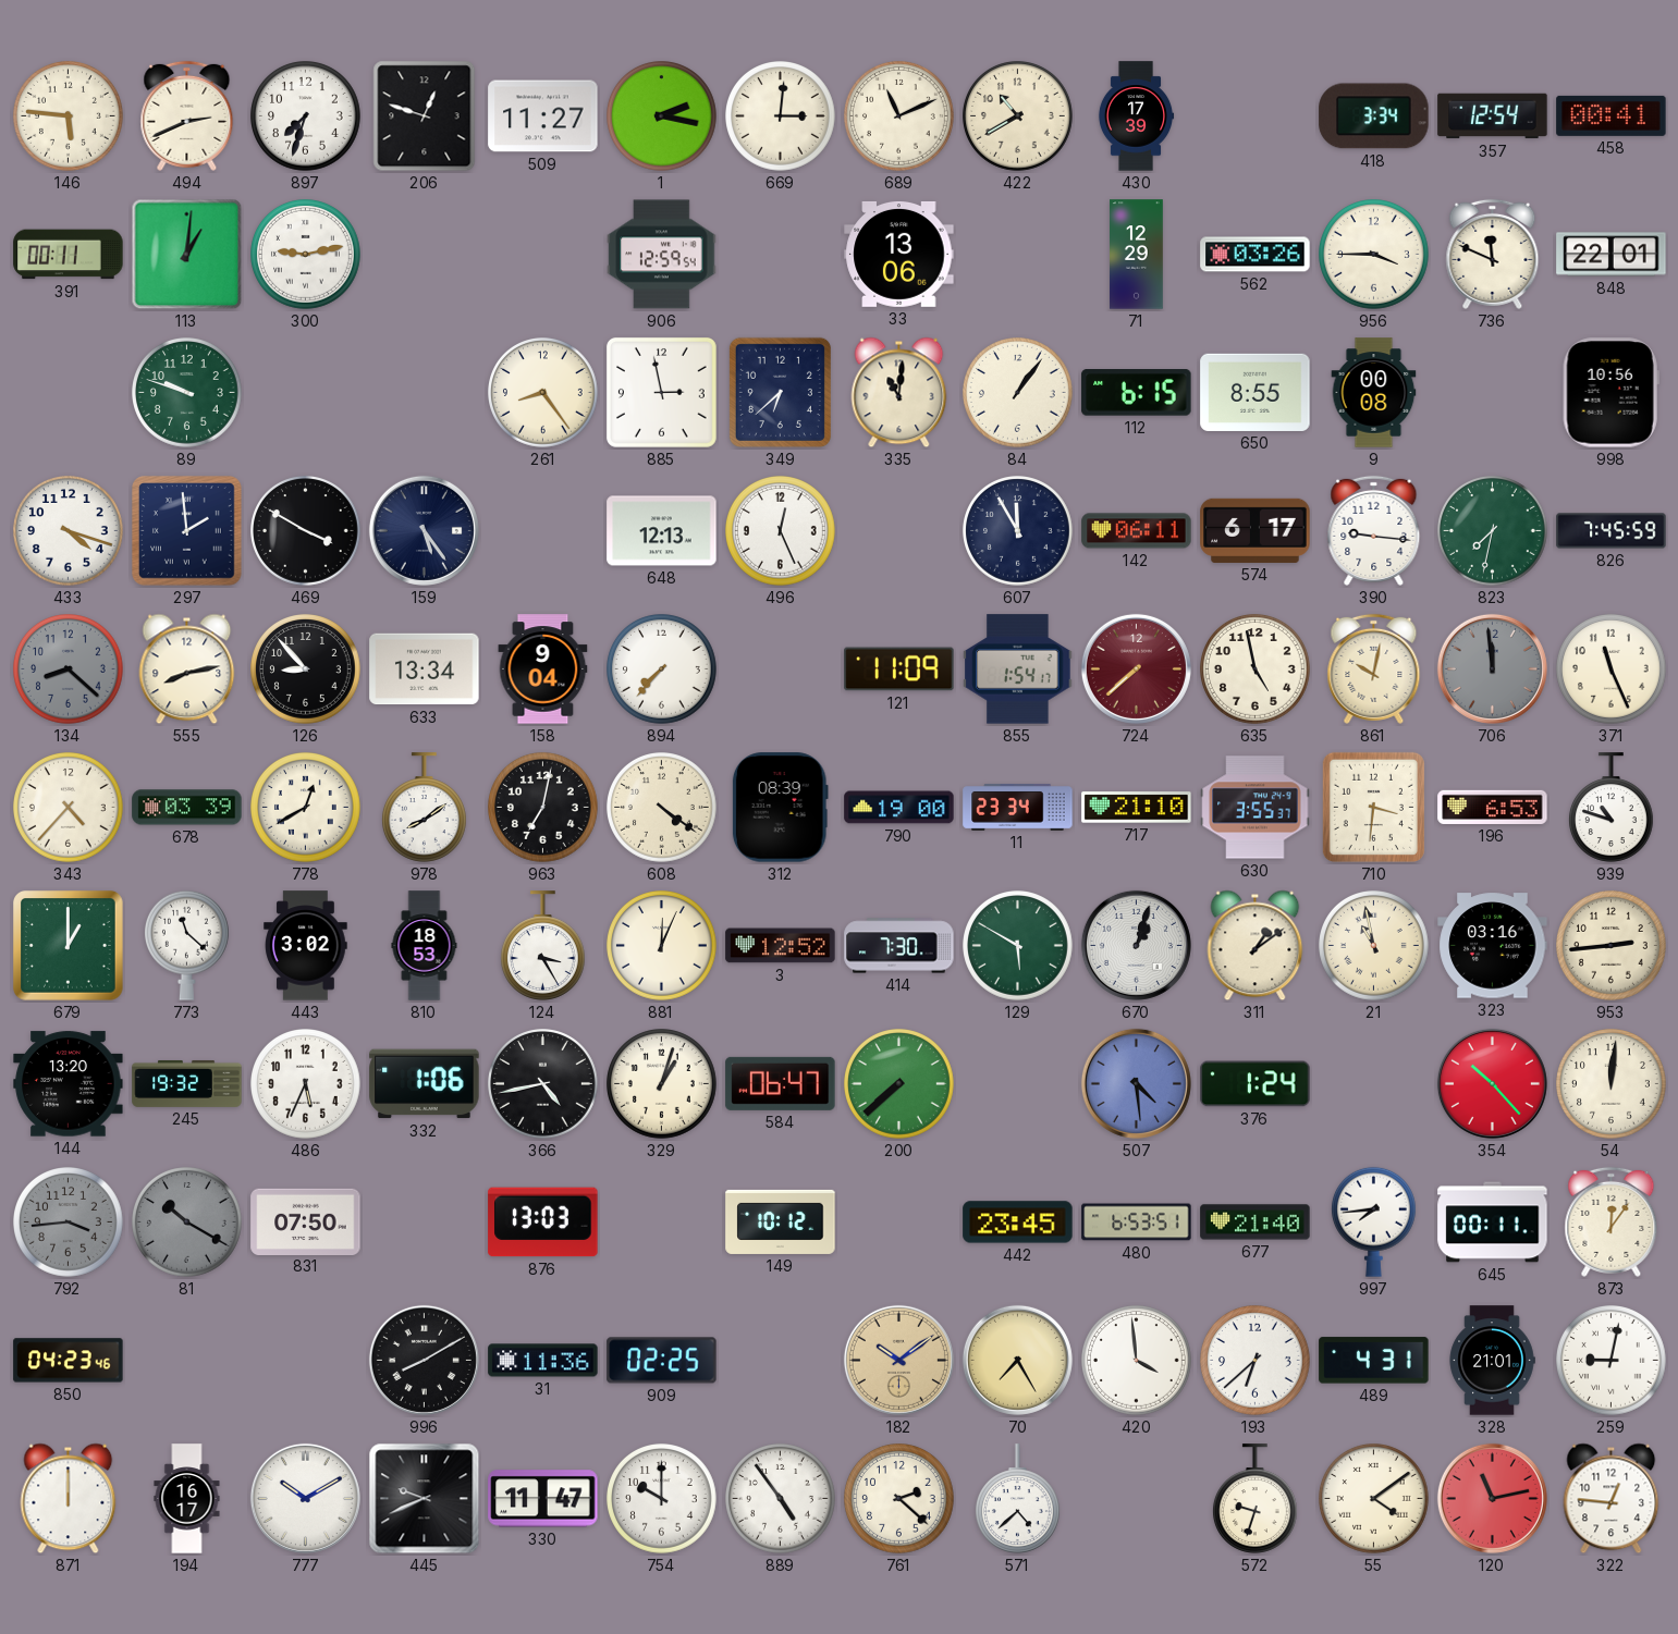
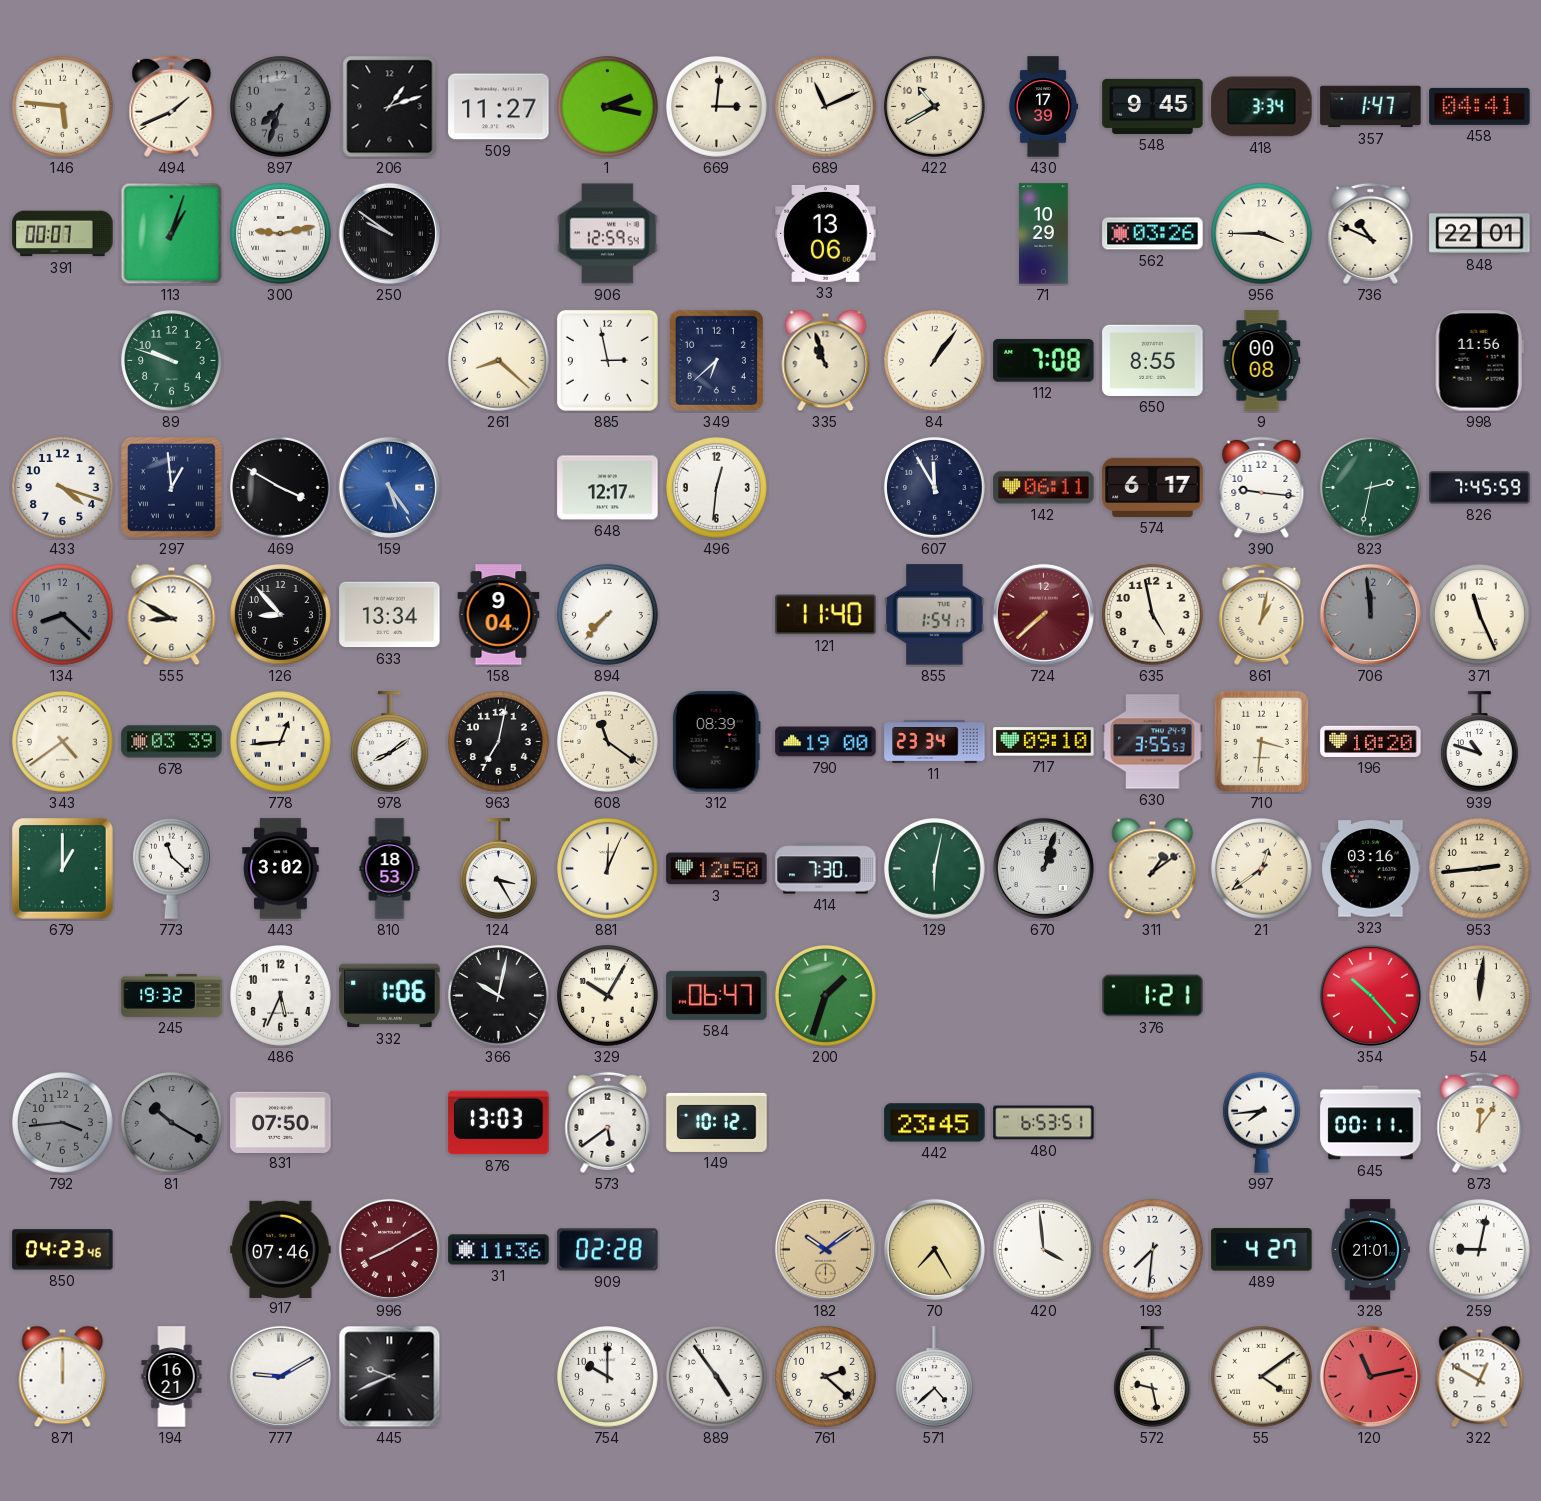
494: 2:41 -> 1:41
897 dial: white -> grey
206: 12:48 -> 1:12
548: none -> 9:45
357: 12:54 -> 1:47
458: 00:41 -> 04:41
391: 00:11 -> 00:07
113: 1:01 -> 1:03
250: none -> 9:51
71: 12:29 -> 10:29
736: 11:49 -> 10:49
261: 8:24 -> 8:22
335: 11:01 -> 10:57
112: 6:15 -> 7:08
998: 10:56 -> 11:56
297: 1:59 -> 12:59
159 dial: navy -> blue
648: 12:13 -> 12:17
496: 12:26 -> 12:31
823: 7:32 -> 2:32
555: 8:13 -> 8:50
121: 11:09 -> 11:40
861: 10:02 -> 1:02
343: 4:37 -> 4:39
778: 12:40 -> 12:44
608: 4:21 -> 11:21
717: 21:10 -> 09:10
630: 3:55:37 -> 3:55:53
196: 6:53 -> 10:20
3: 12:52 -> 12:50
129: 5:50 -> 6:02
21: 10:58 -> 12:39
144: 13:20 -> none
366: 4:43 -> 10:02
329: 1:03 -> 10:05
200: 7:38 -> 1:33
507: 4:29 -> none
376: 1:24 -> 1:21
573: none -> 5:39
677: 21:40 -> none
917: none -> 07:46
996 dial: black -> burgundy
909: 02:25 -> 02:28
193: 6:38 -> 7:31
489: 4:31 -> 4:27
194: 16:17 -> 16:21
777: 10:10 -> 9:10
330: 11:47 -> none
572: 9:33 -> 9:28
322: 12:46 -> 12:50
